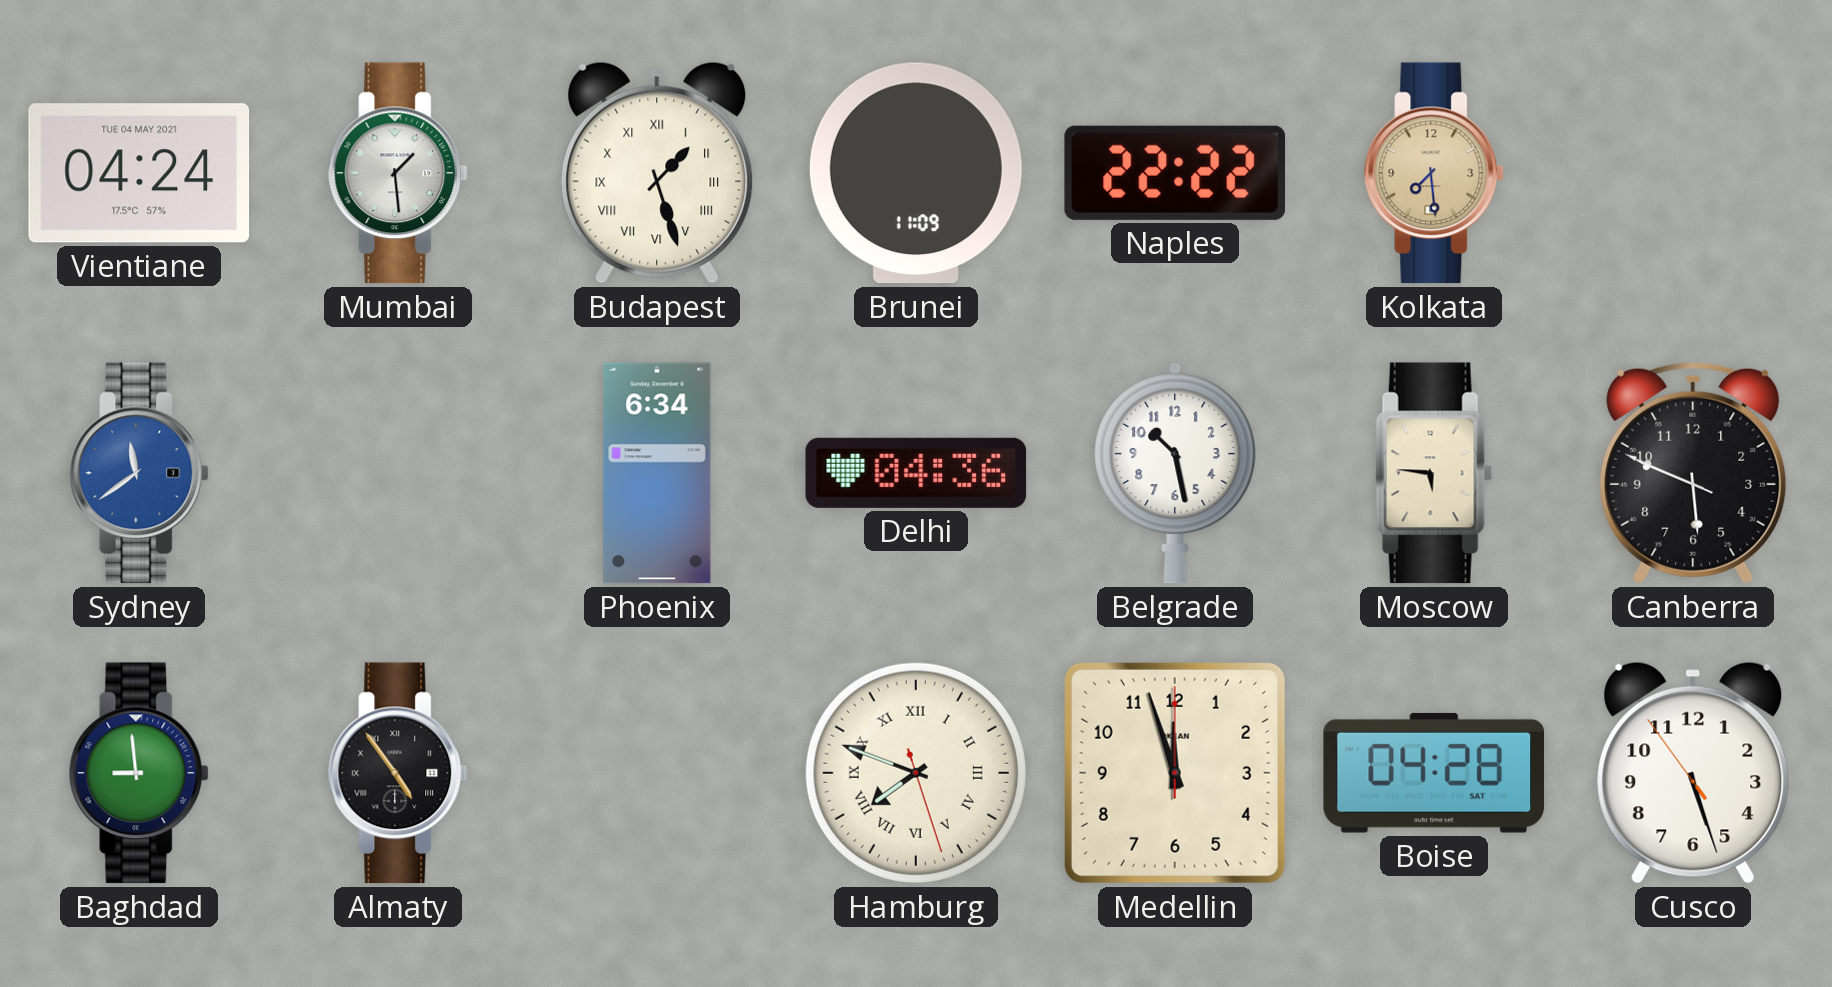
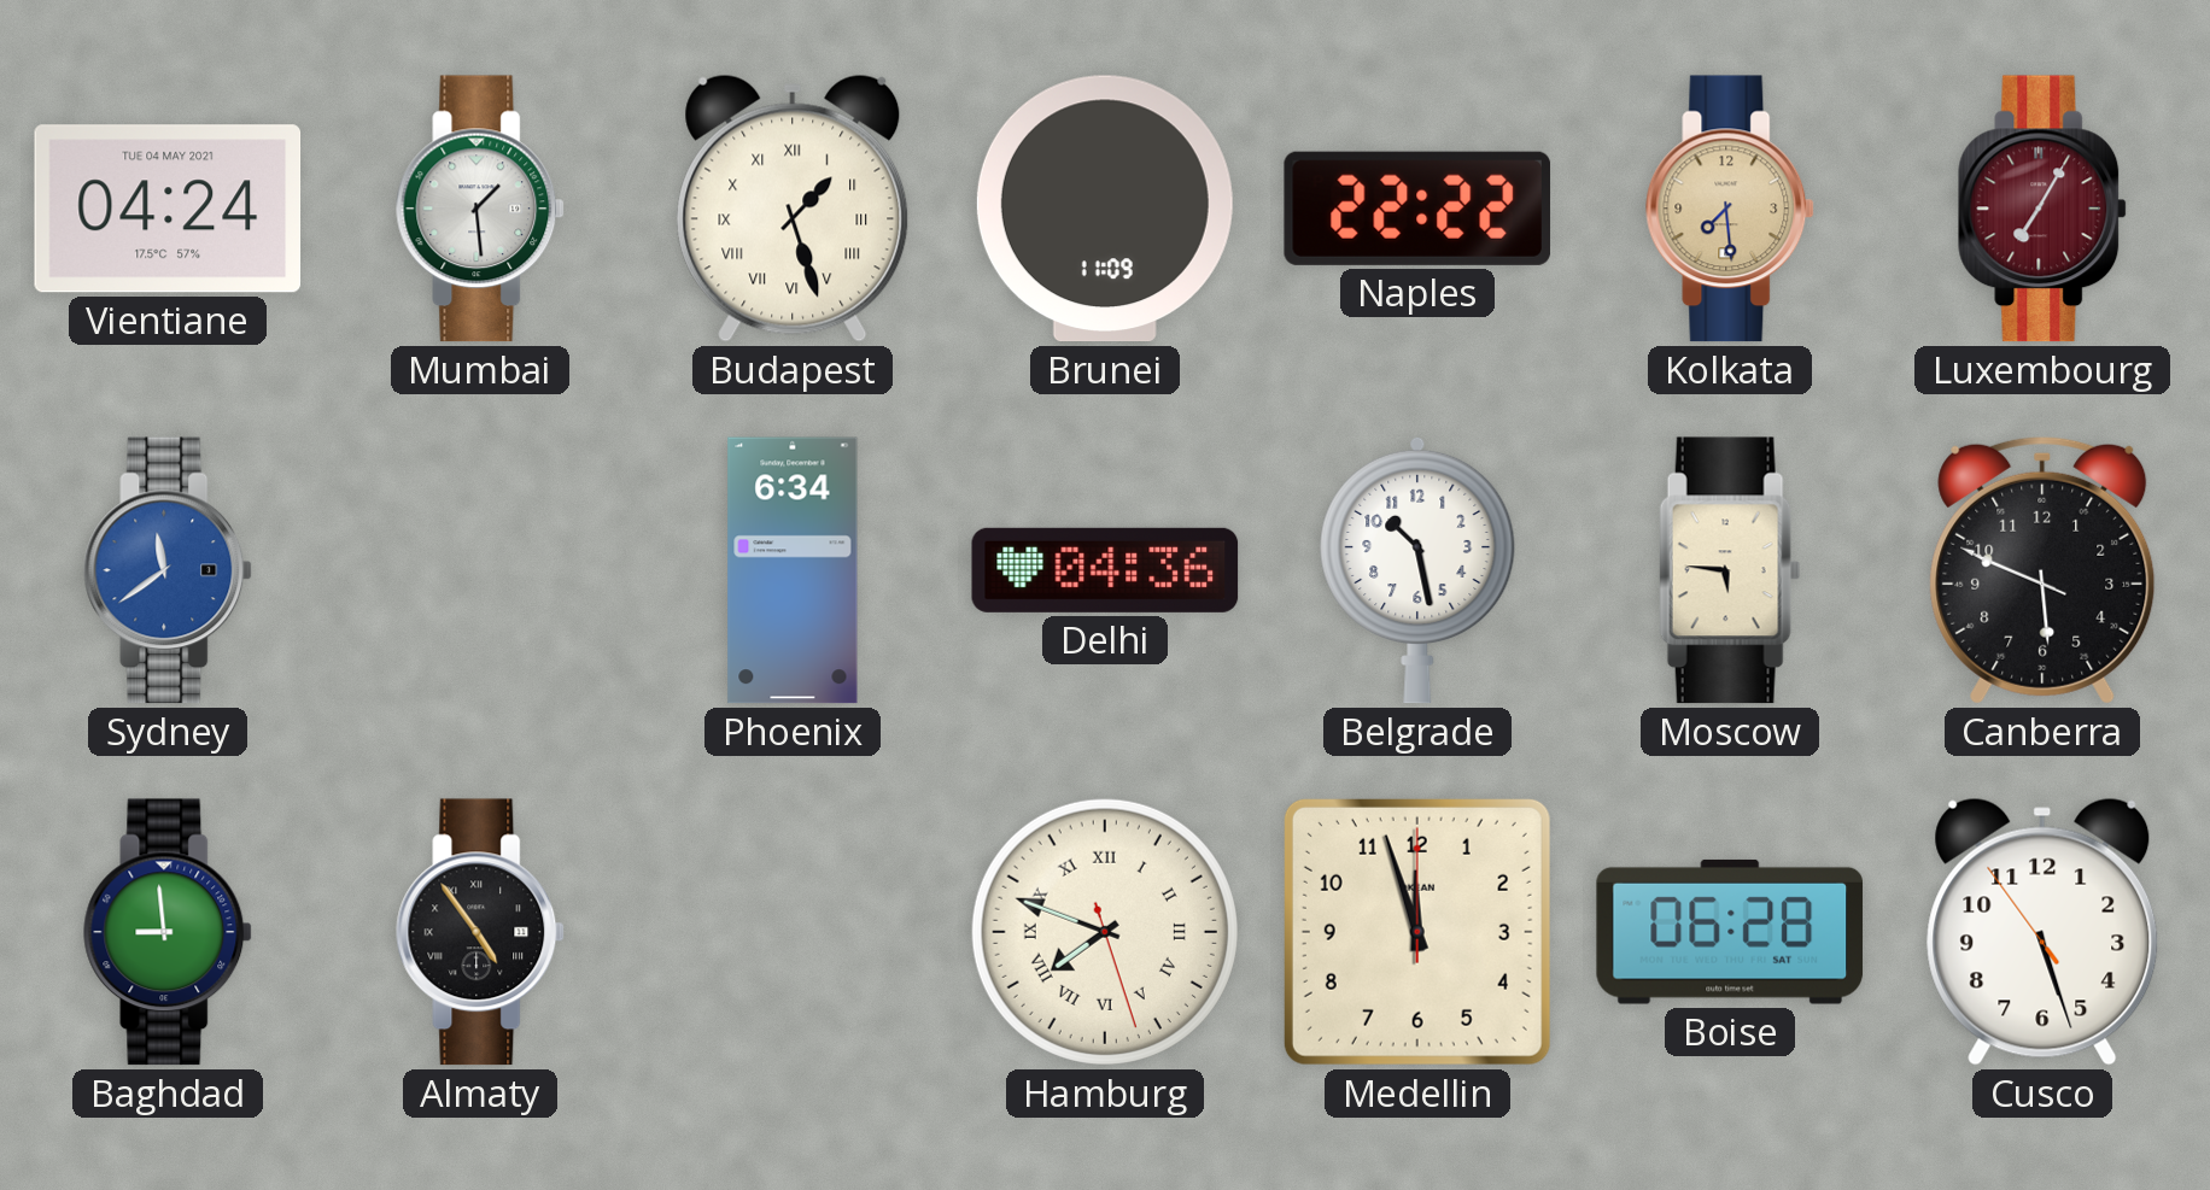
Luxembourg: none -> 7:05
Boise: 04:28 -> 06:28
